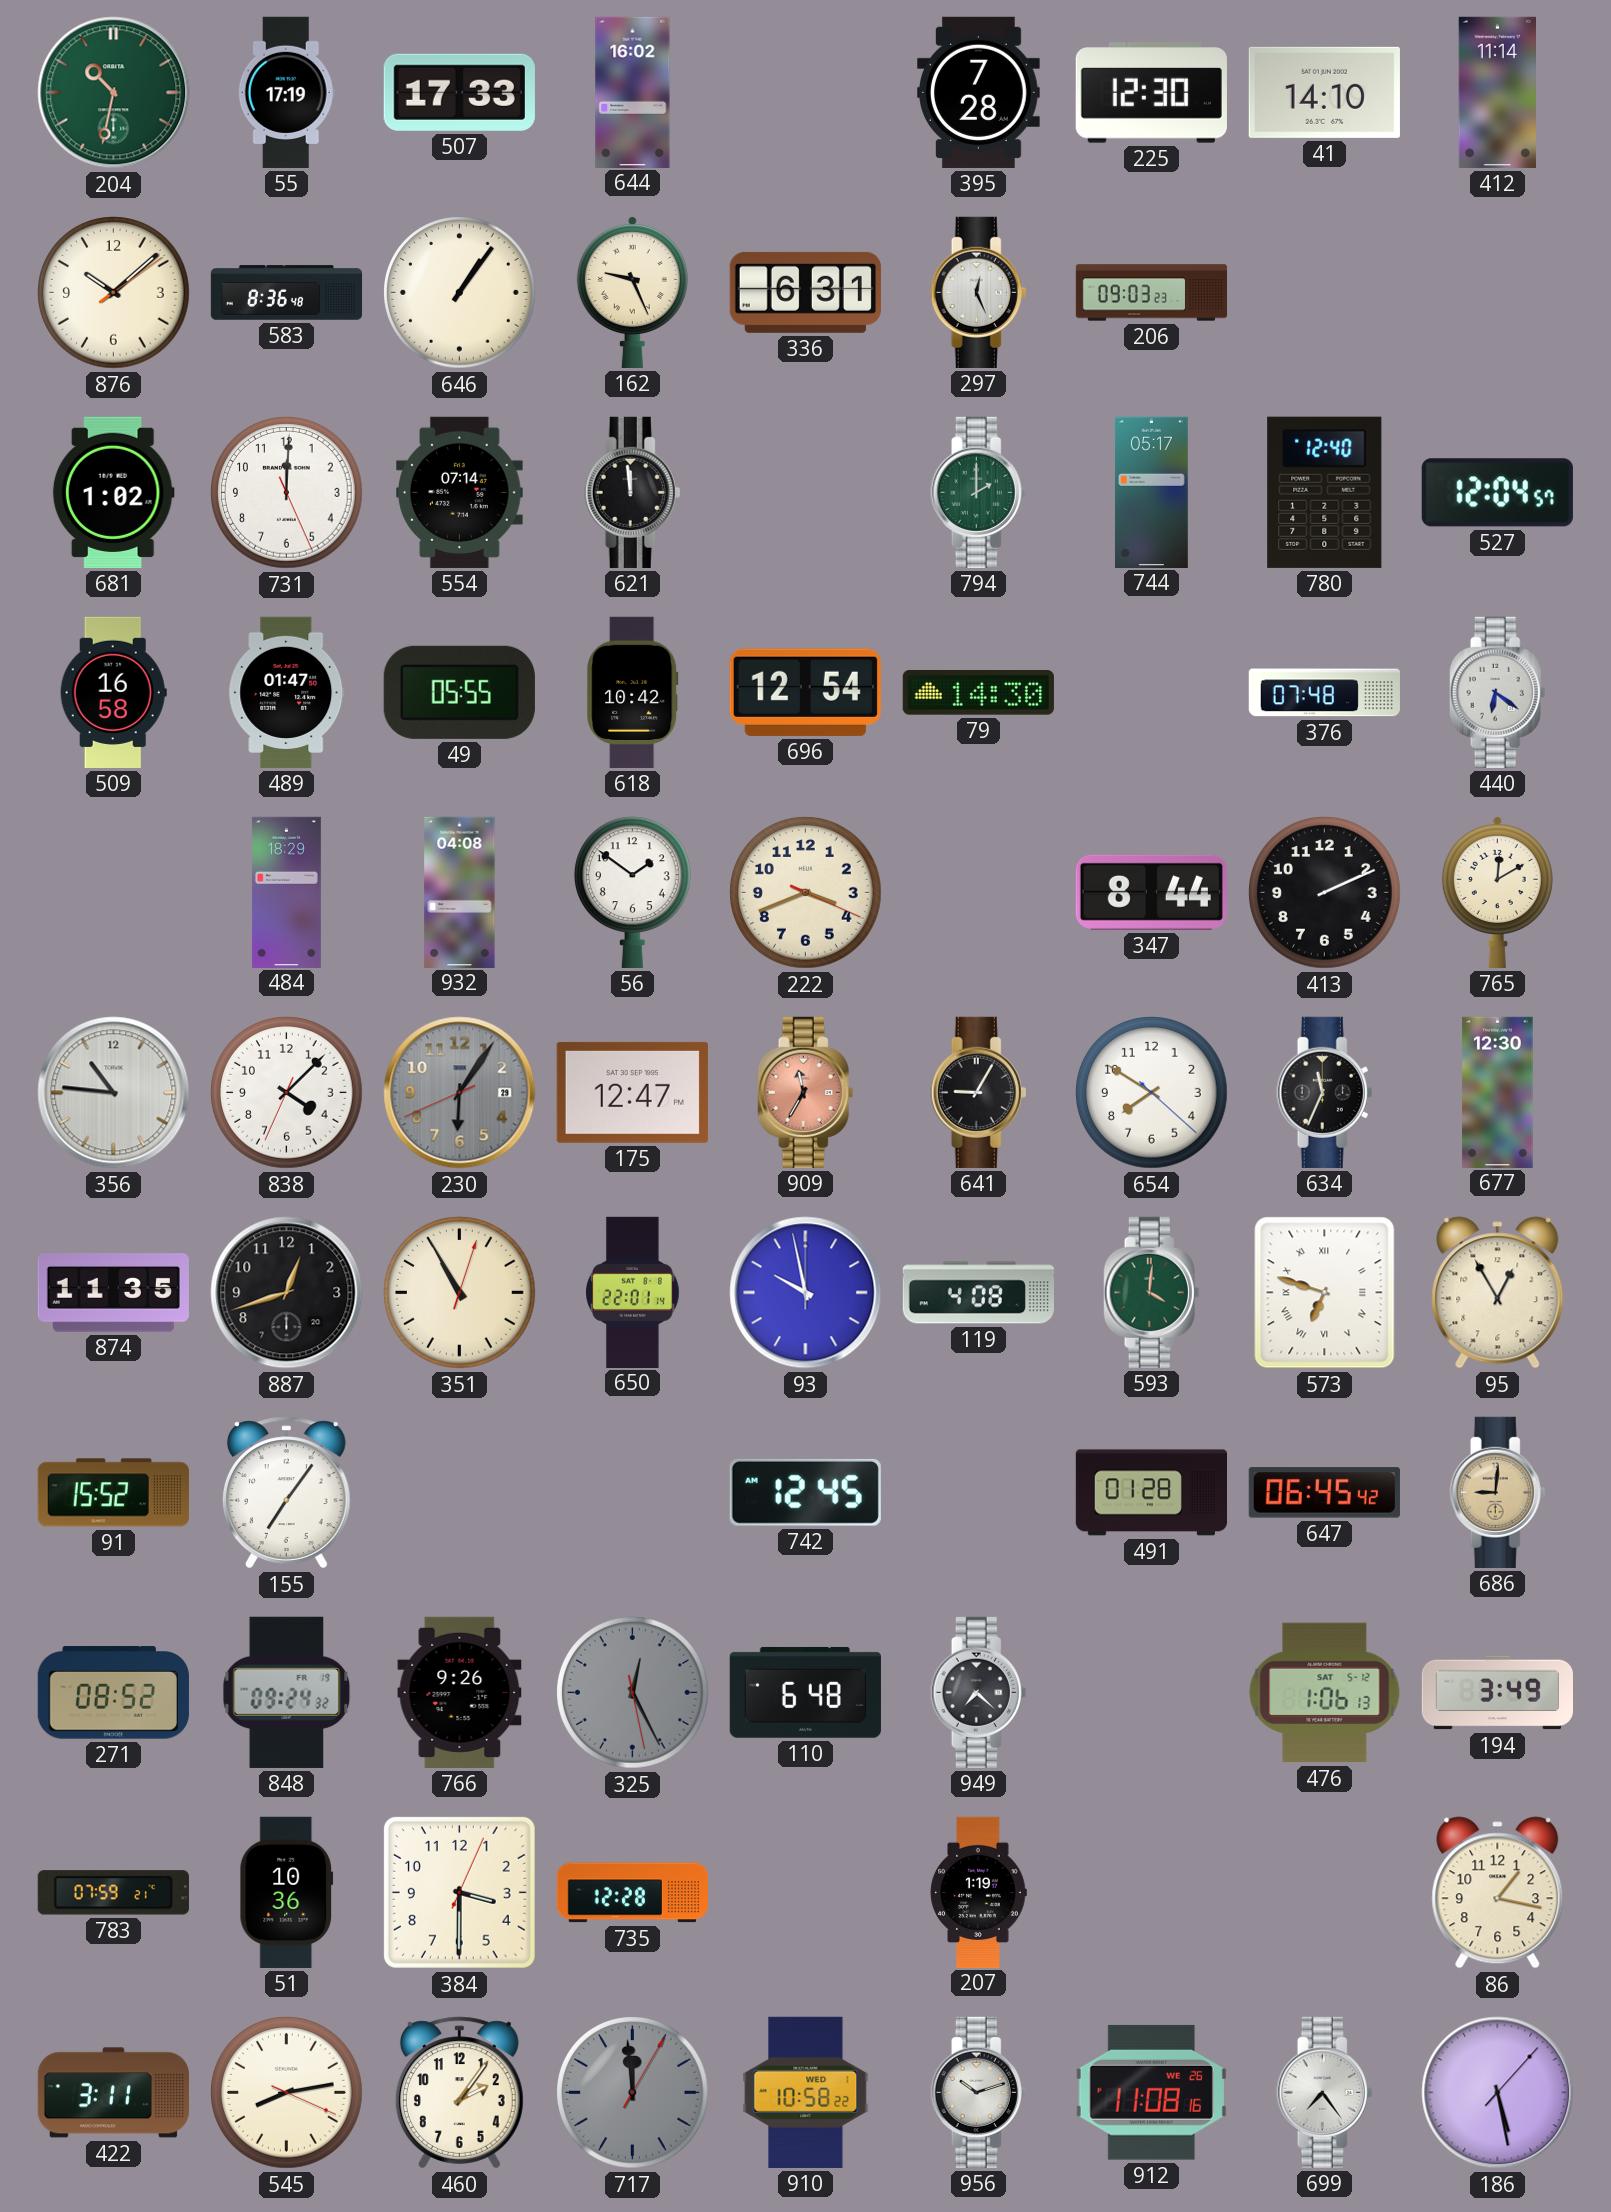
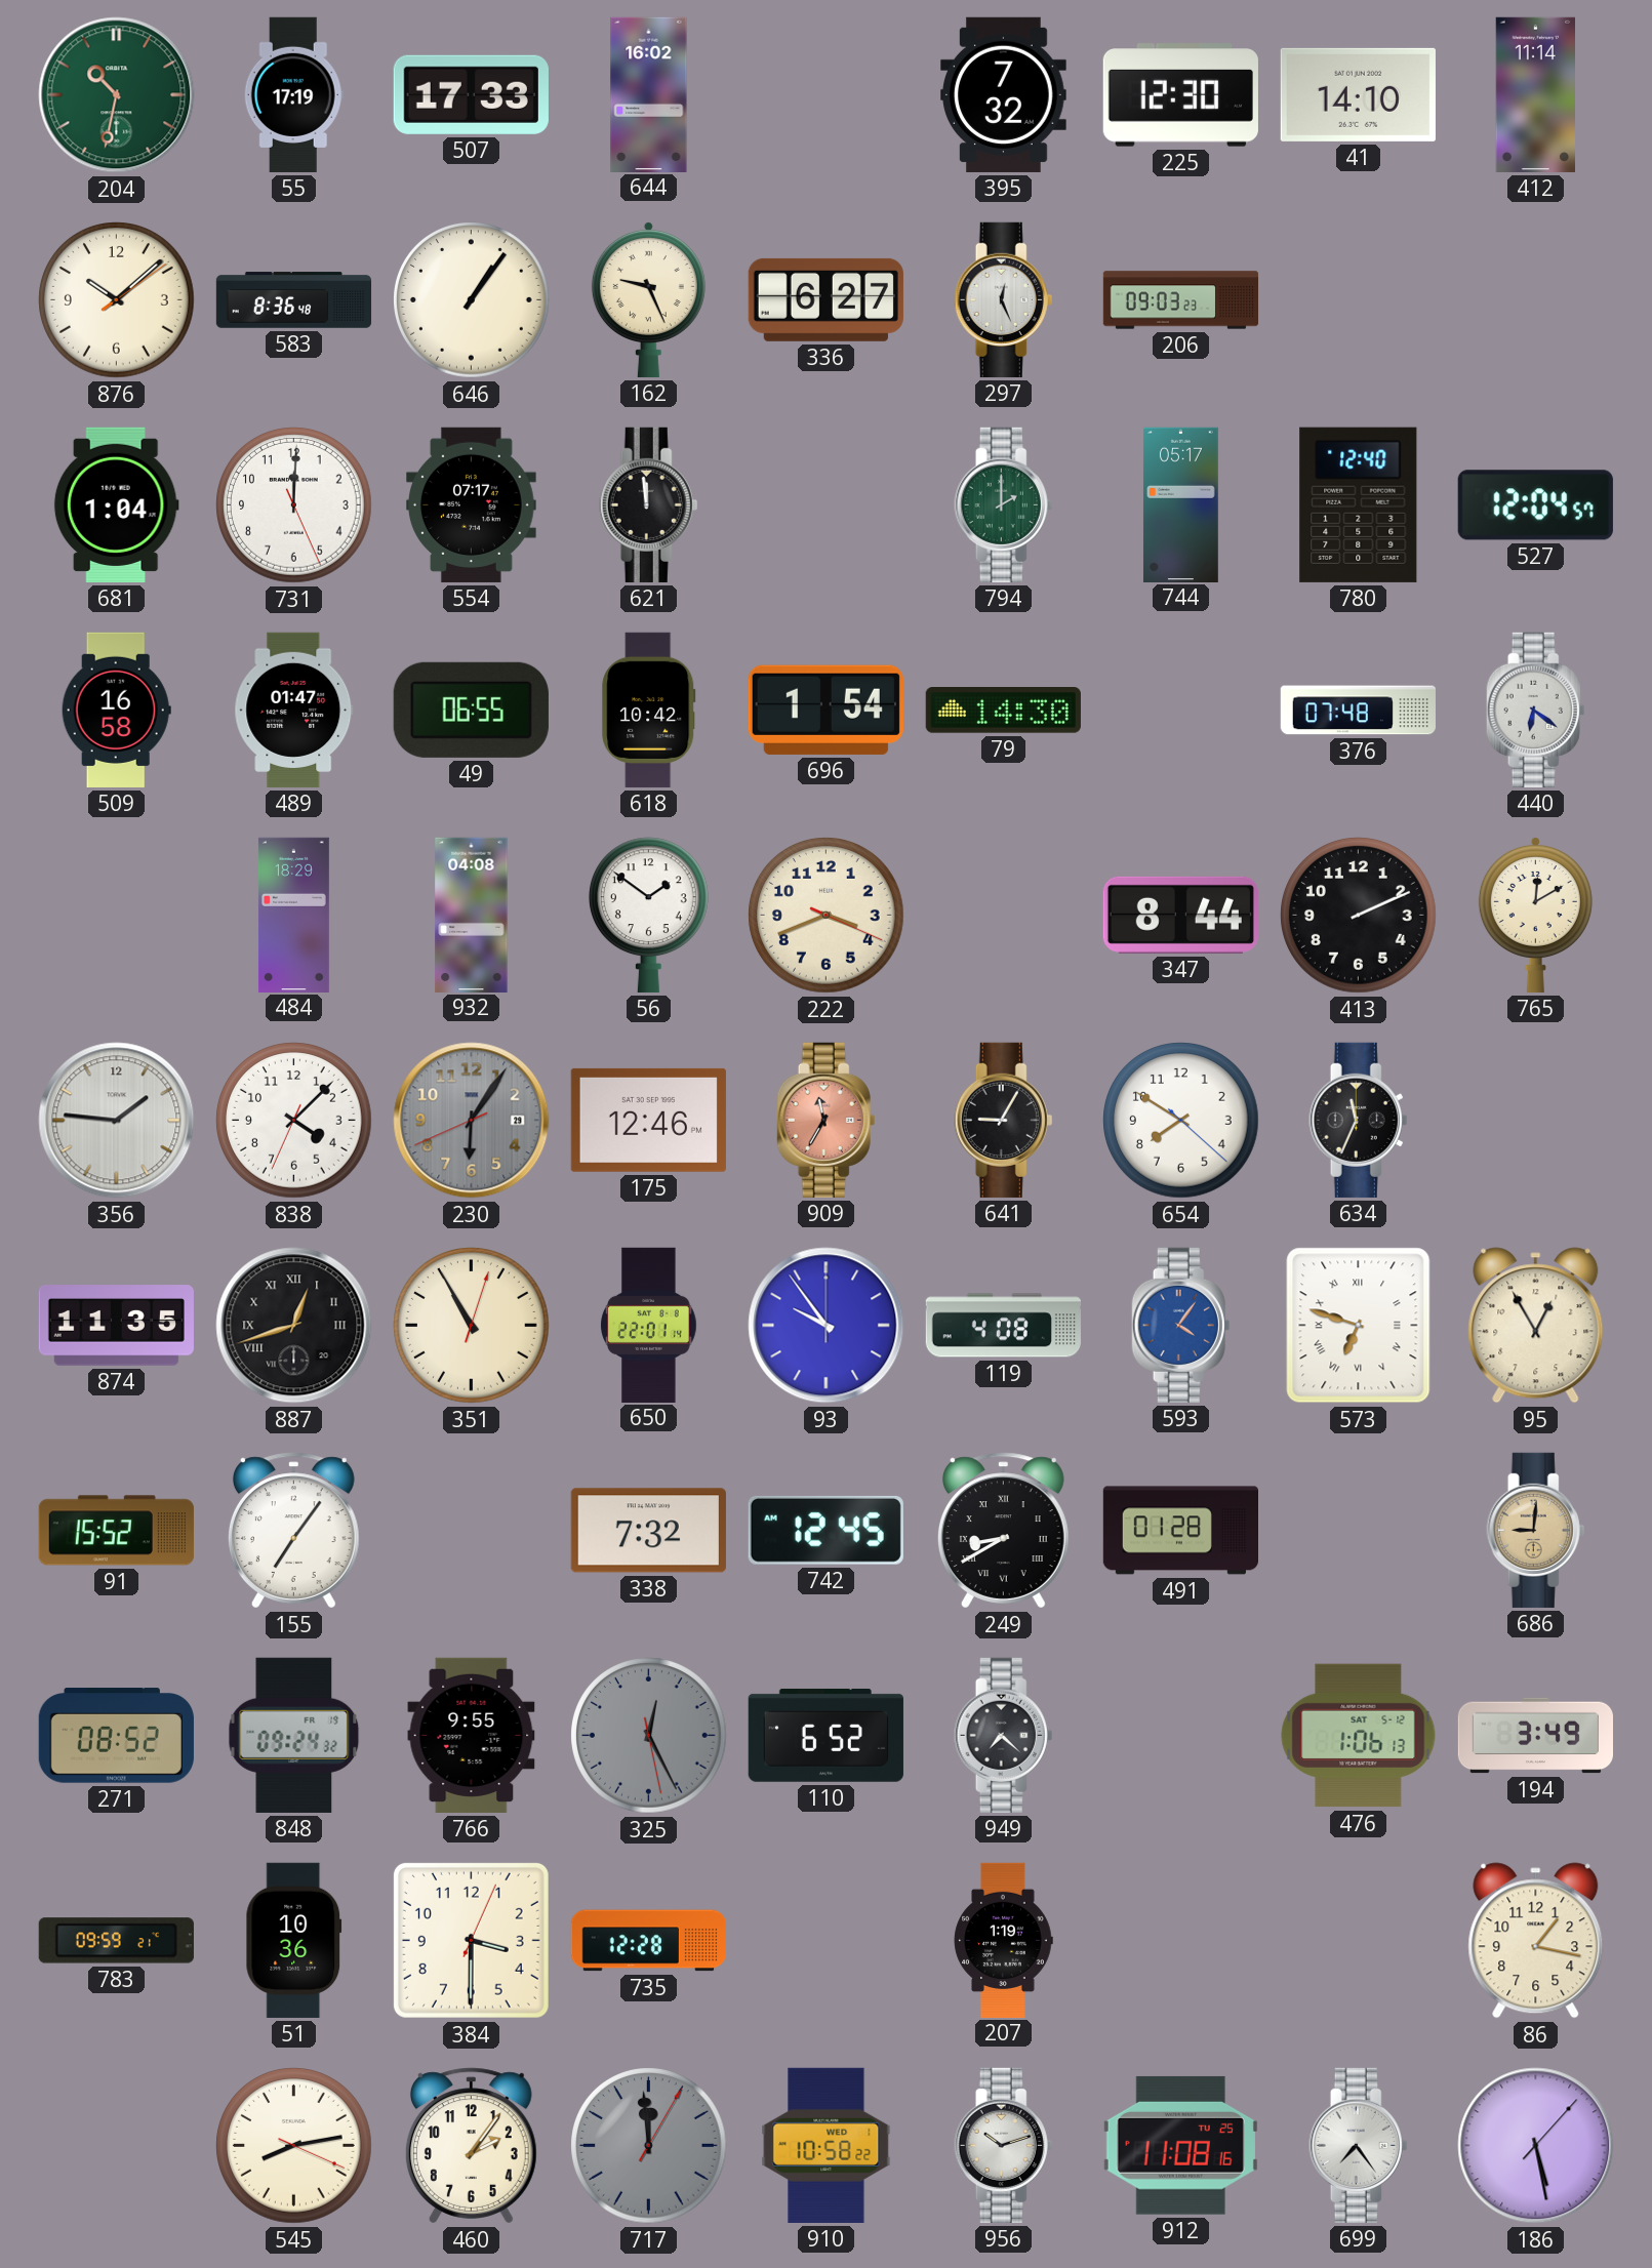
395: 7:28 -> 7:32
336: 6:31 -> 6:27
681: 1:02 -> 1:04
554: 07:14 -> 07:17
49: 05:55 -> 06:55
696: 12:54 -> 1:54
356: 10:46 -> 1:46
175: 12:47 -> 12:46
677: 12:30 -> none
887 numerals: Arabic -> Roman
93: 9:58 -> 9:54
593: 4:01 -> 4:06
593 dial: green -> blue
338: none -> 7:32
249: none -> 8:40
647: 06:45 -> none
766: 9:26 -> 9:55
110: 6:48 -> 6:52
783: 07:59 -> 09:59
422: 3:11 -> none
912 date: WE 26 -> TU 25
